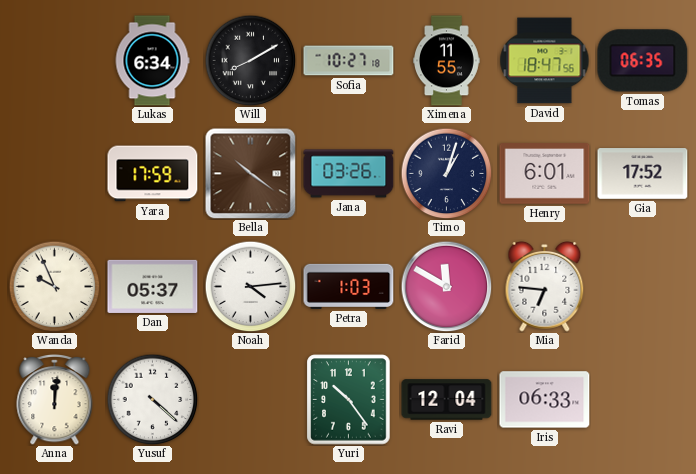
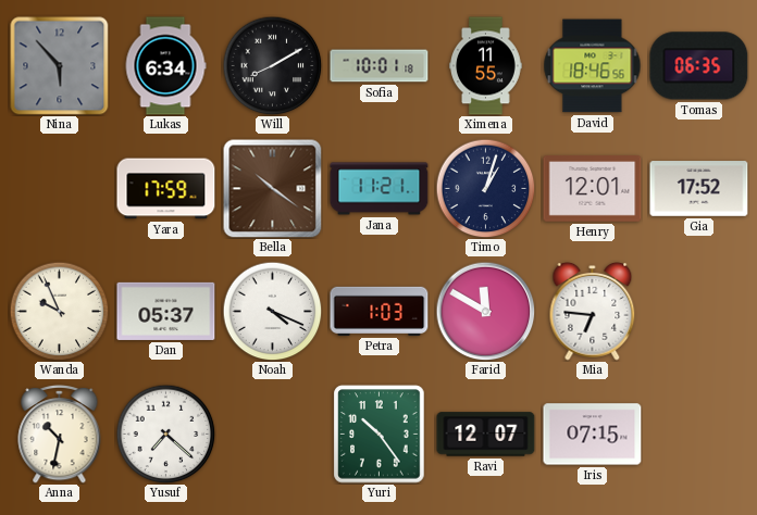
Nina: none -> 5:53
Sofia: 10:27 -> 10:01
David: 18:47 -> 18:46
Jana: 03:26 -> 11:21
Henry: 6:01 -> 12:01
Noah: 4:14 -> 4:19
Anna: 12:01 -> 10:32
Yusuf: 4:22 -> 7:22
Ravi: 12:04 -> 12:07
Iris: 06:33 -> 07:15
